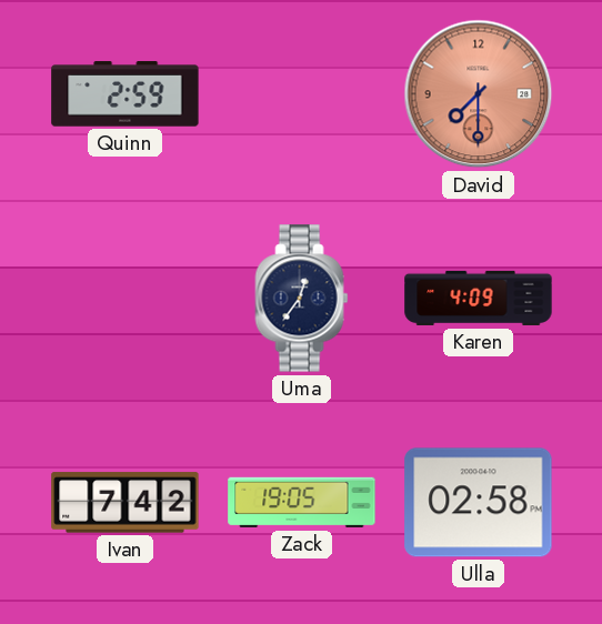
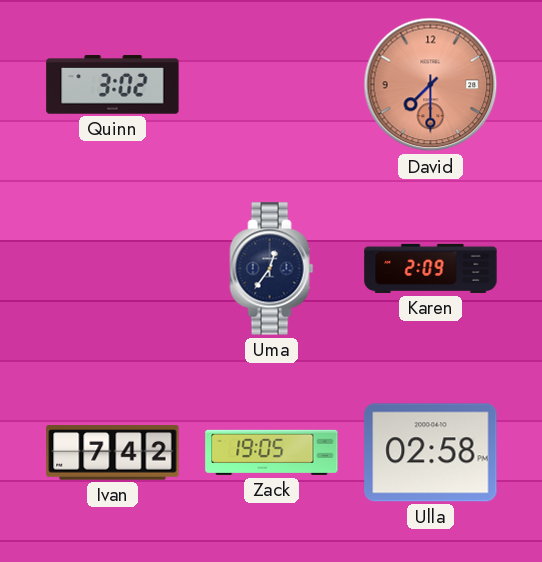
Quinn: 2:59 -> 3:02
Karen: 4:09 -> 2:09
